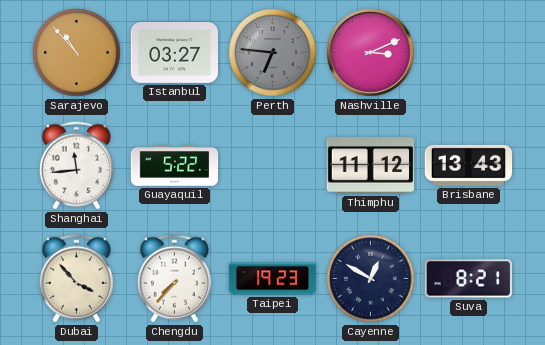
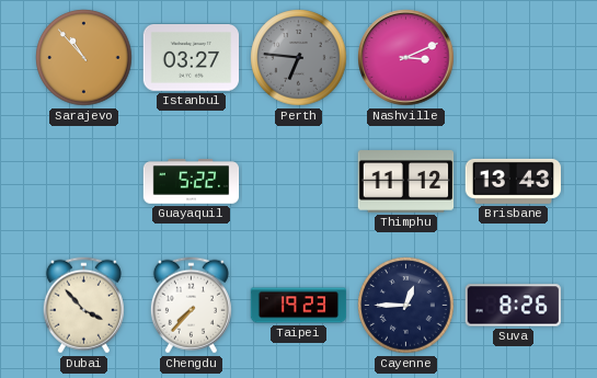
Shanghai: 11:44 -> none
Cayenne: 12:50 -> 12:45
Suva: 8:21 -> 8:26
